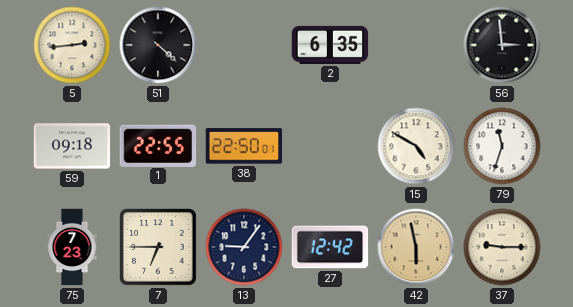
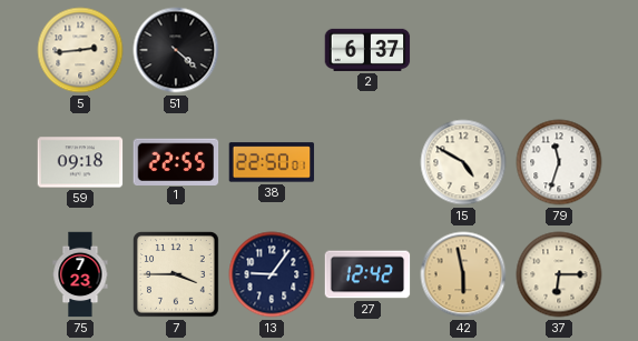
2: 6:35 -> 6:37
56: 2:59 -> none
7: 6:45 -> 3:45
37: 9:15 -> 6:15
